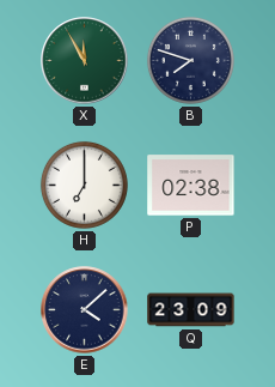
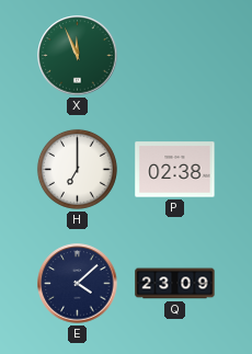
X: 11:55 -> 11:56
B: 7:48 -> none
